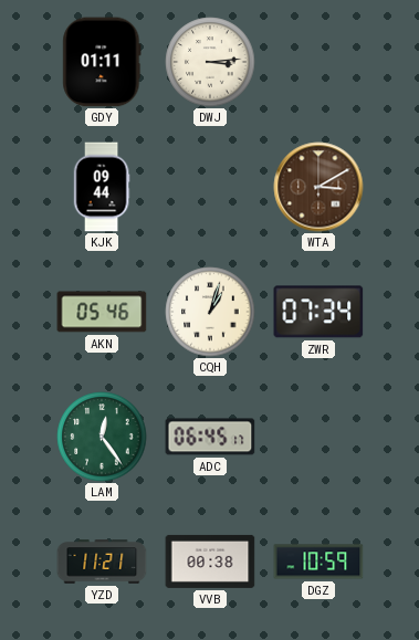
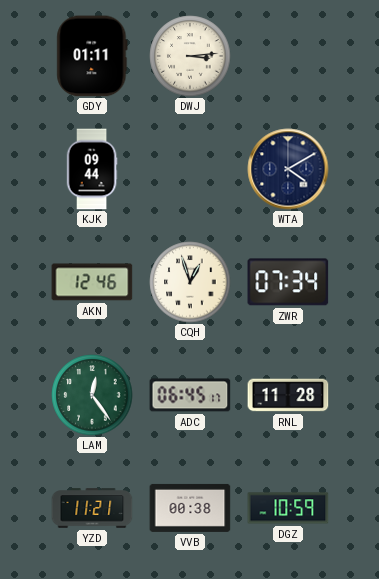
WTA: 3:10 -> 4:10
WTA dial: brown -> navy
AKN: 05:46 -> 12:46
CQH: 1:03 -> 12:57
RNL: none -> 11:28
